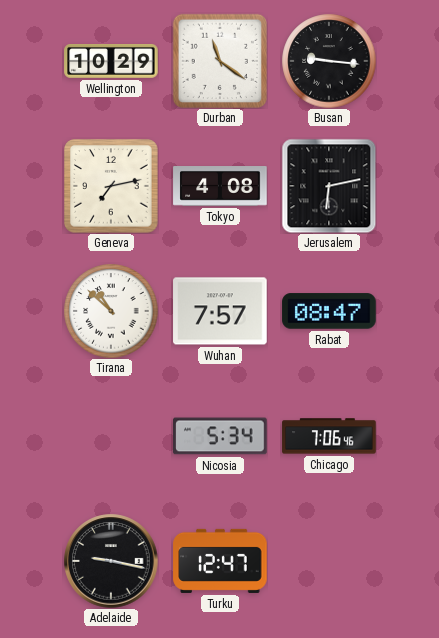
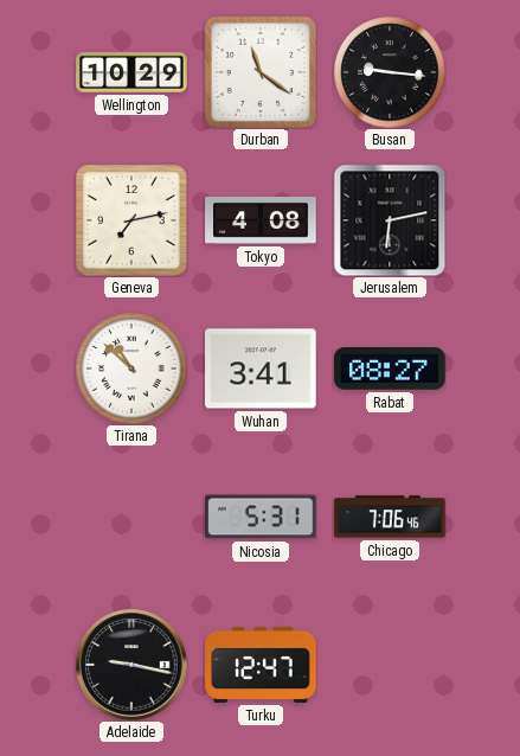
Wuhan: 7:57 -> 3:41
Rabat: 08:47 -> 08:27
Nicosia: 5:34 -> 5:31
